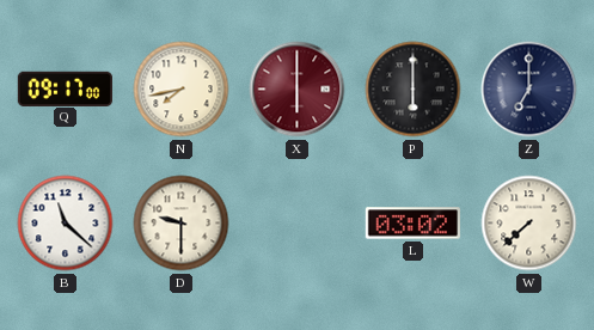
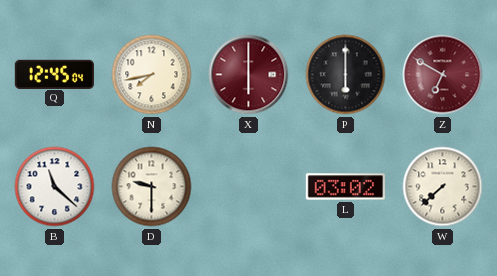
Q: 09:17 -> 12:45
Z: 7:00 -> 6:50
Z dial: navy -> burgundy
